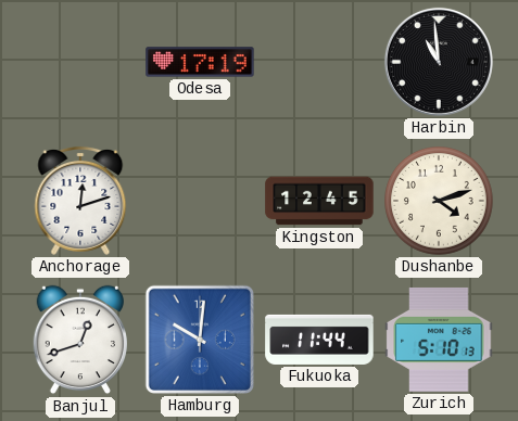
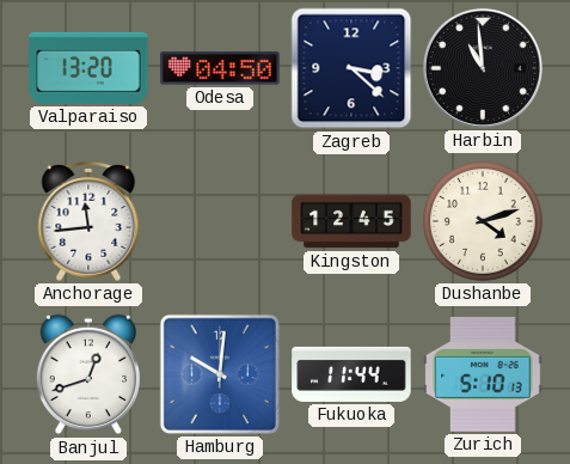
Valparaiso: none -> 13:20
Odesa: 17:19 -> 04:50
Zagreb: none -> 3:22
Anchorage: 12:12 -> 11:44
